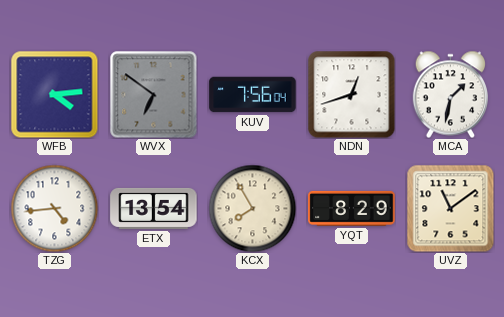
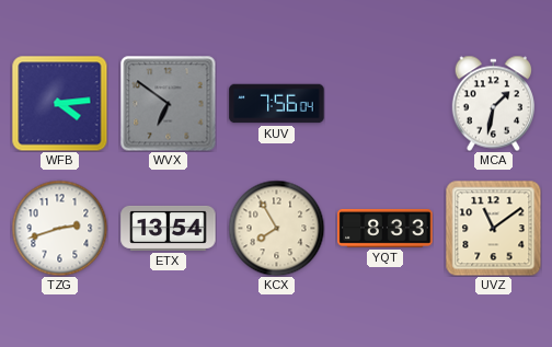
NDN: 12:42 -> none
TZG: 4:44 -> 2:42
YQT: 8:29 -> 8:33
